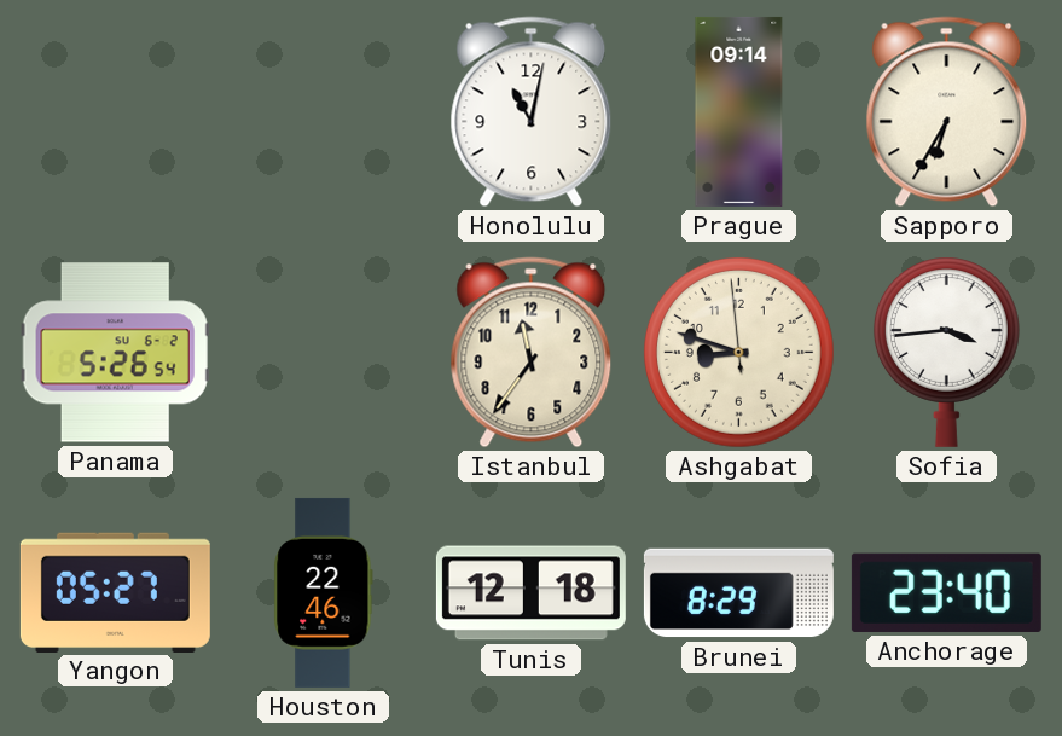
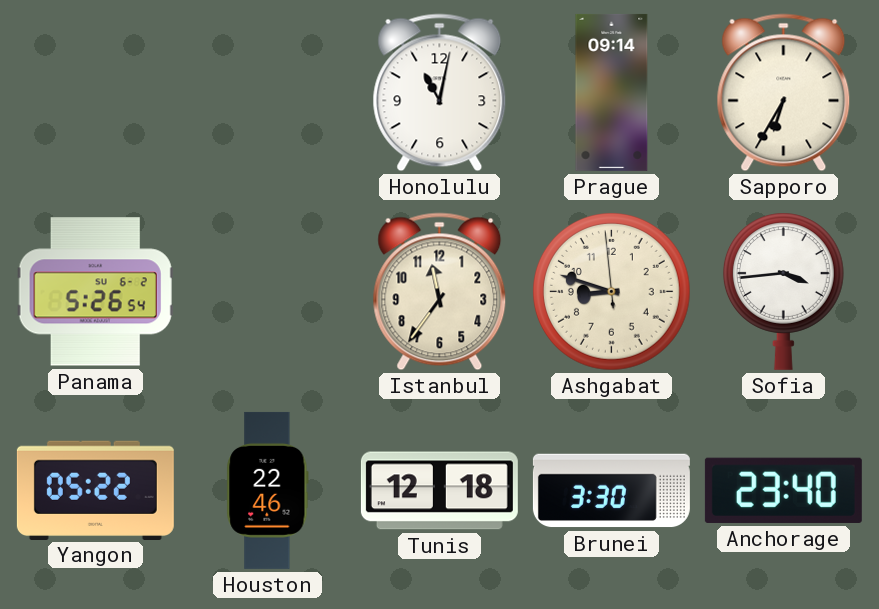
Yangon: 05:27 -> 05:22
Brunei: 8:29 -> 3:30
